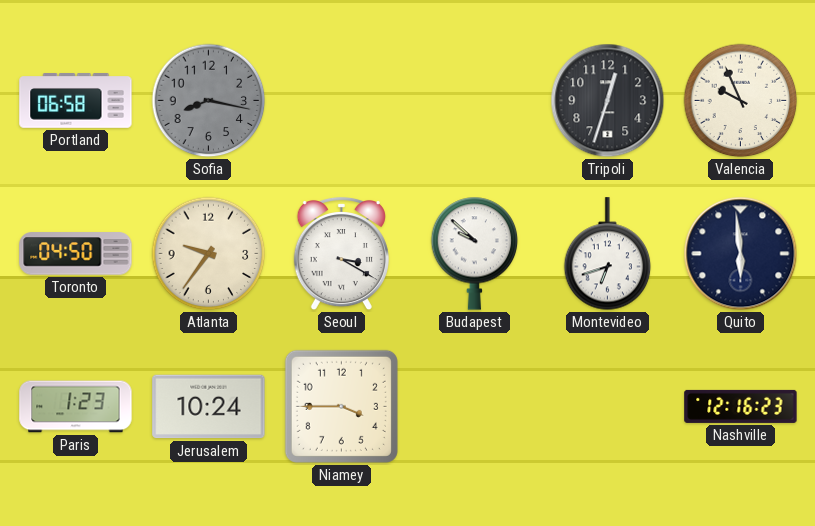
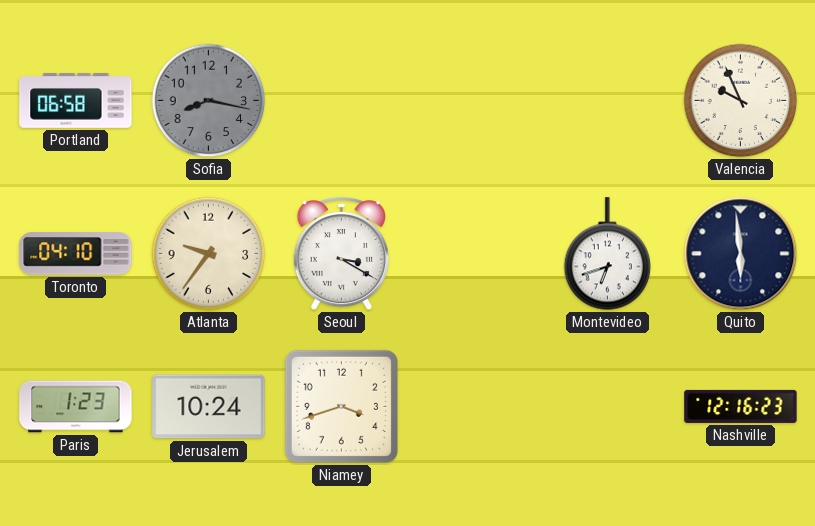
Tripoli: 12:33 -> none
Toronto: 04:50 -> 04:10
Budapest: 9:52 -> none
Niamey: 3:45 -> 3:42
